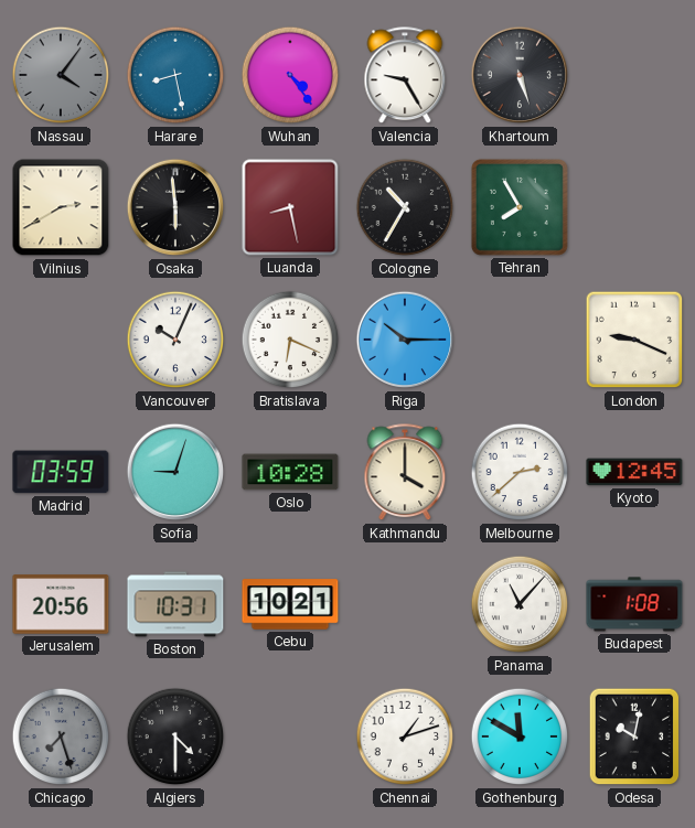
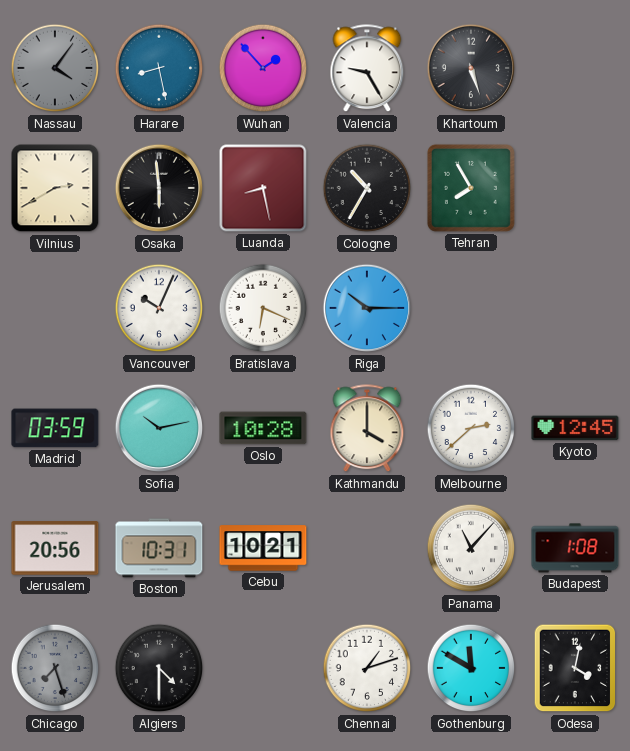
Wuhan: 4:24 -> 1:53
London: 9:19 -> none
Sofia: 9:03 -> 10:13
Odesa: 10:02 -> 4:02
